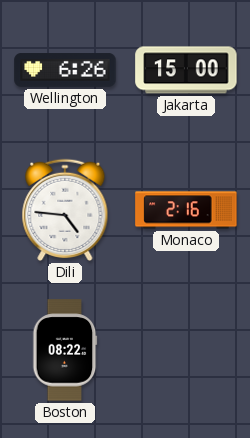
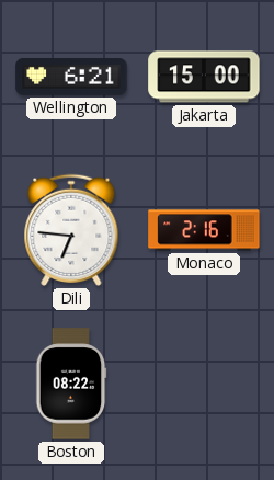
Wellington: 6:26 -> 6:21
Dili: 4:46 -> 6:46
